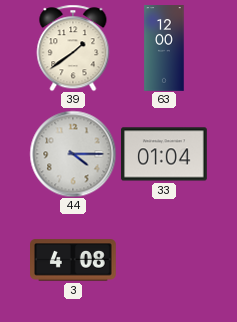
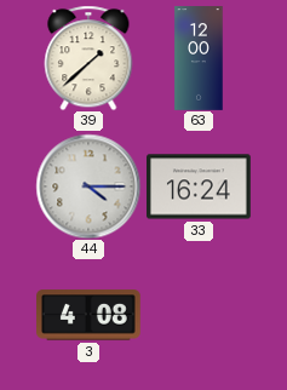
39: 1:39 -> 1:38
33: 01:04 -> 16:24
